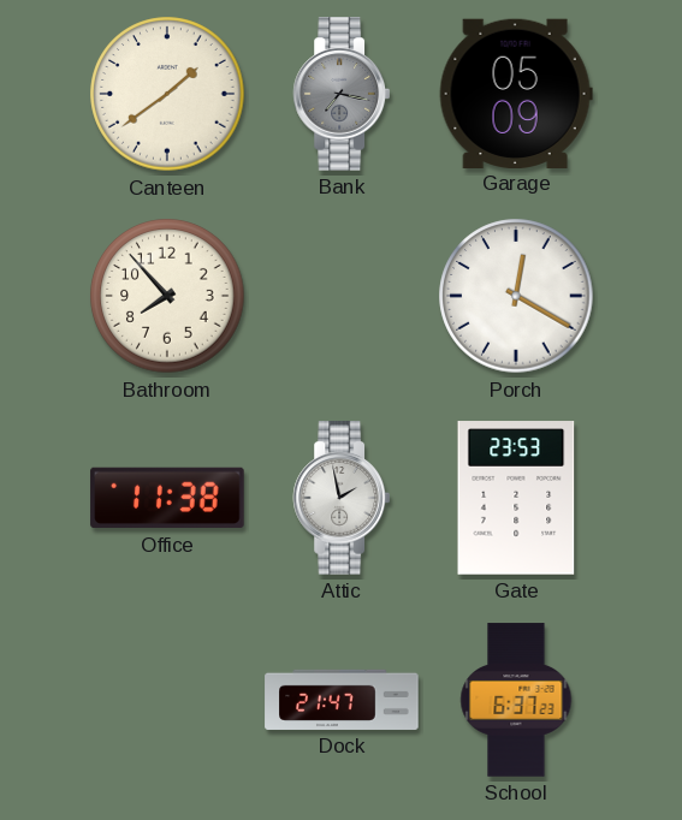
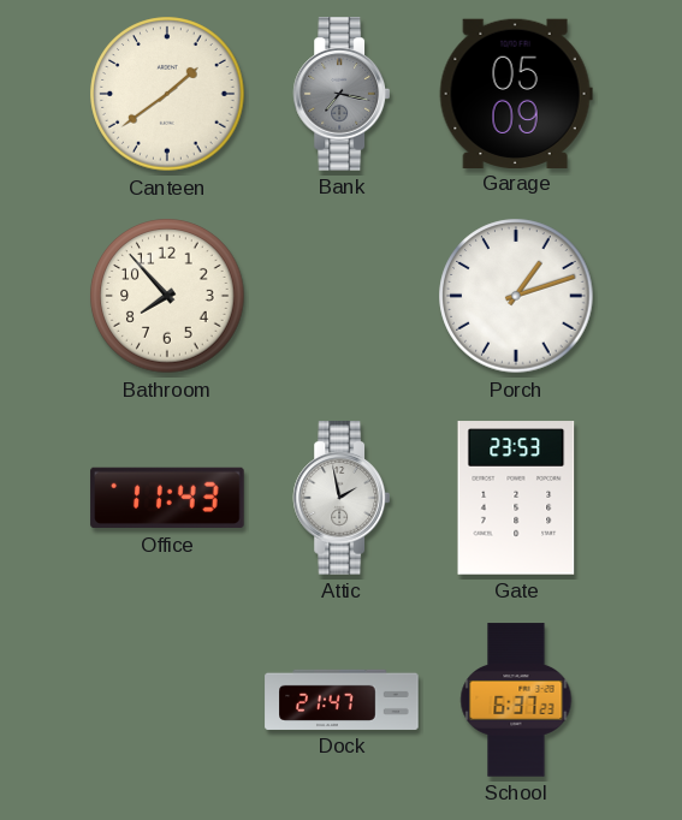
Porch: 12:20 -> 1:12
Office: 11:38 -> 11:43
